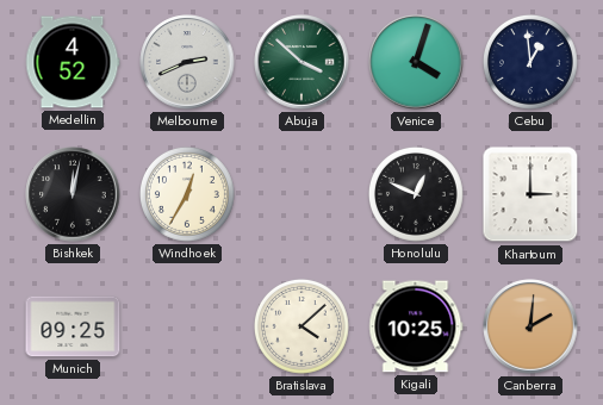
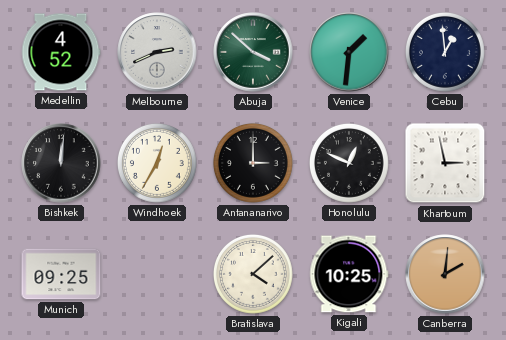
Venice: 4:03 -> 1:31
Bishkek: 12:02 -> 12:01
Antananarivo: none -> 3:00
Khartoum: 3:00 -> 2:58
